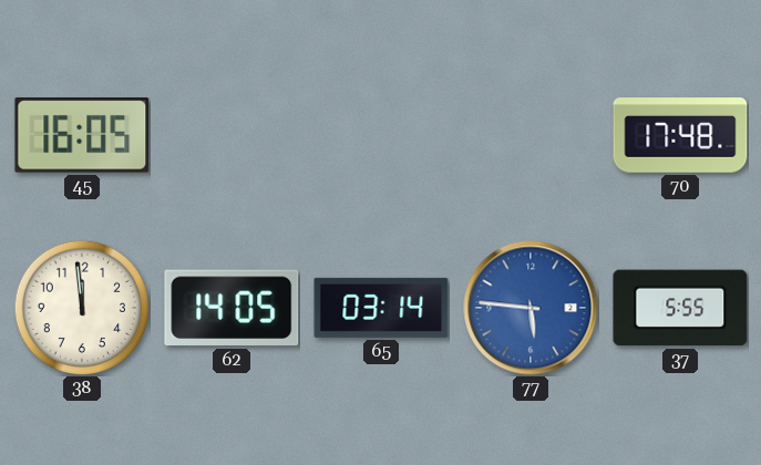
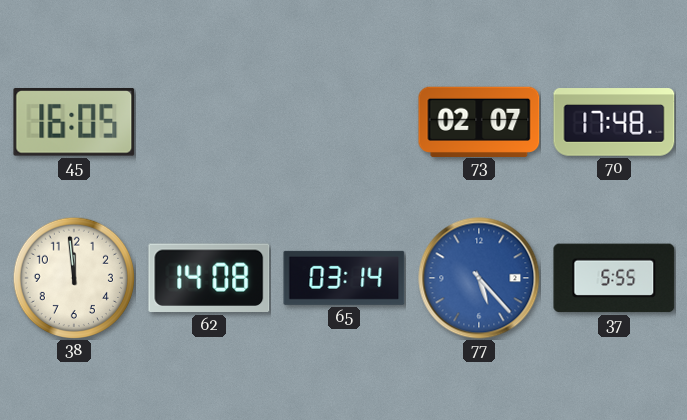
73: none -> 02:07
62: 14:05 -> 14:08
77: 5:46 -> 5:23
